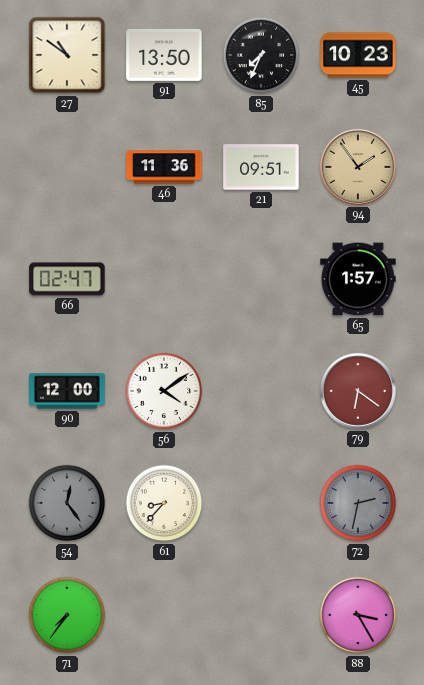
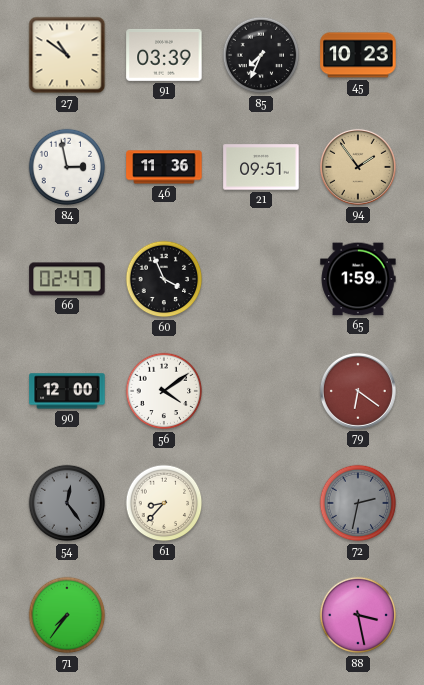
91: 13:50 -> 03:39
84: none -> 2:58
60: none -> 3:56
65: 1:57 -> 1:59
88: 3:25 -> 3:28
